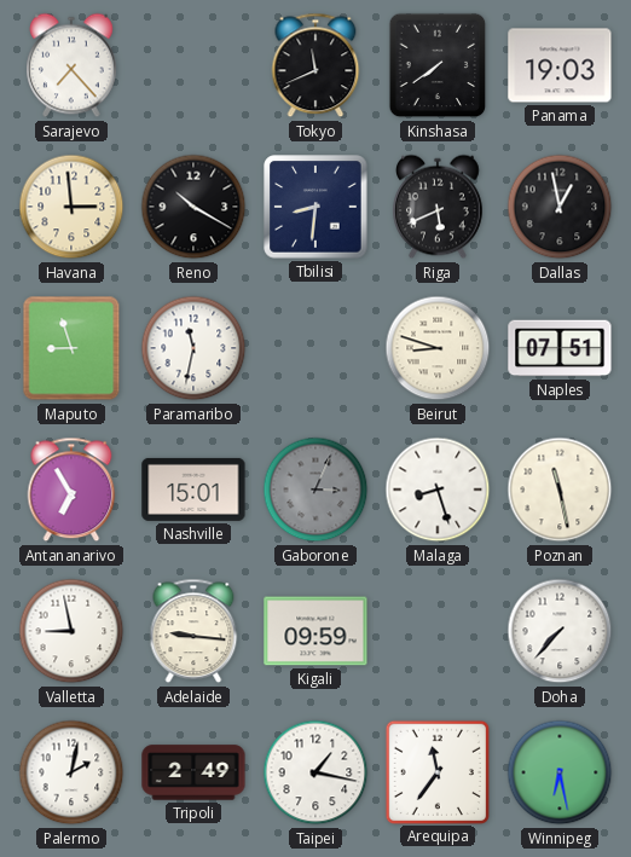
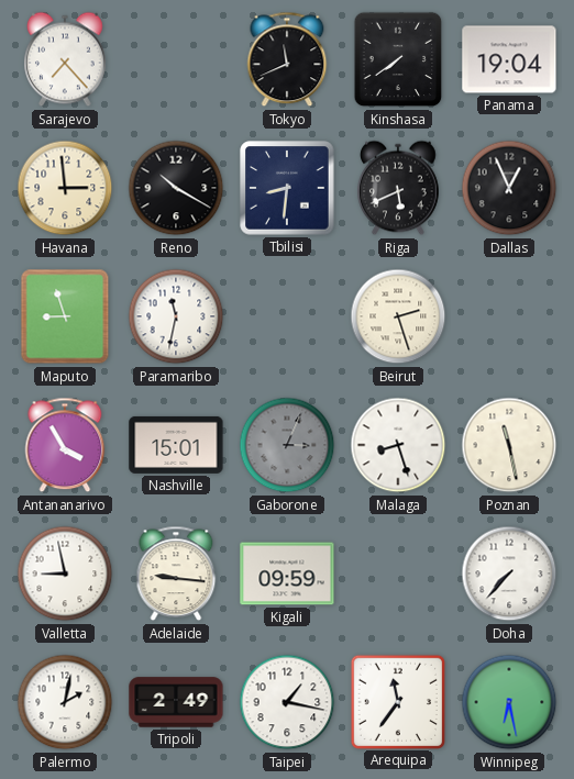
Panama: 19:03 -> 19:04
Dallas: 12:58 -> 12:56
Beirut: 8:48 -> 2:27
Naples: 07:51 -> none
Antananarivo: 6:55 -> 3:55
